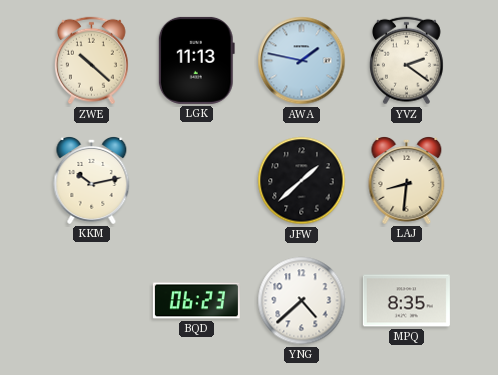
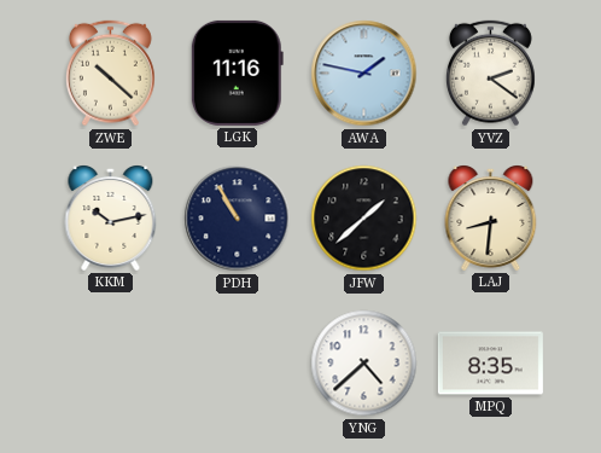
LGK: 11:13 -> 11:16
PDH: none -> 10:55
BQD: 06:23 -> none
